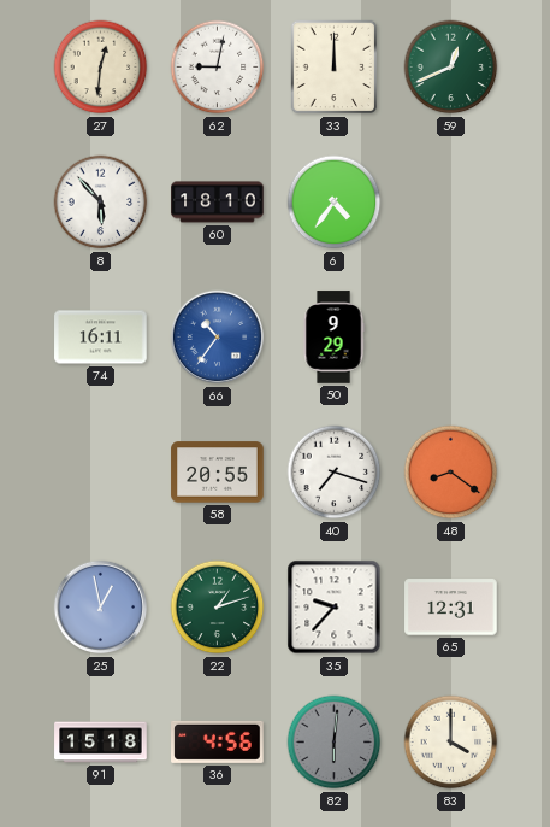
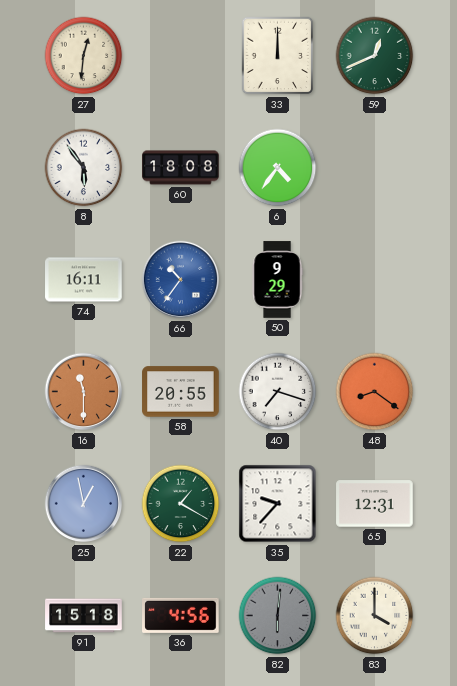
62: 9:02 -> none
8: 5:53 -> 5:54
60: 18:10 -> 18:08
16: none -> 11:30
22: 1:12 -> 1:20
